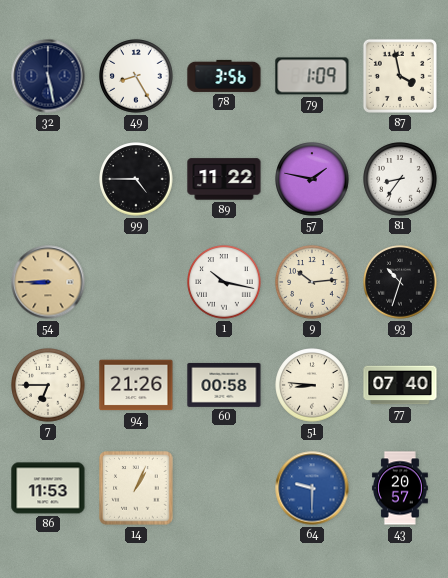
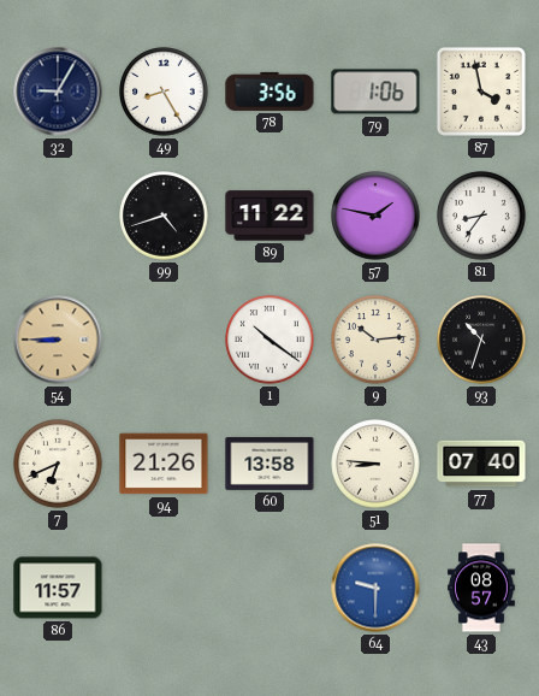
32: 5:28 -> 9:05
79: 1:09 -> 1:06
99: 4:45 -> 4:42
1: 10:17 -> 10:21
7: 6:45 -> 6:41
60: 00:58 -> 13:58
86: 11:53 -> 11:57
14: 1:04 -> none
43: 20:57 -> 08:57
